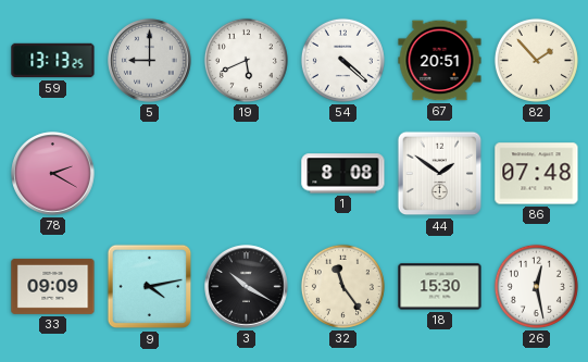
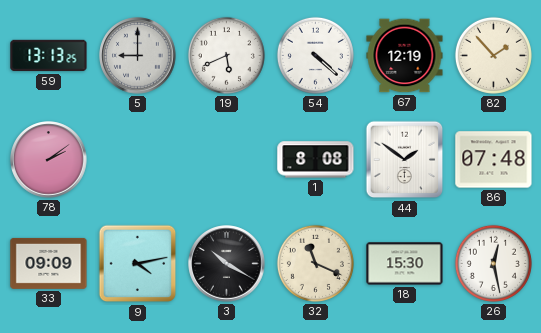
67: 20:51 -> 12:19
78: 2:20 -> 2:09
32: 11:24 -> 11:19
